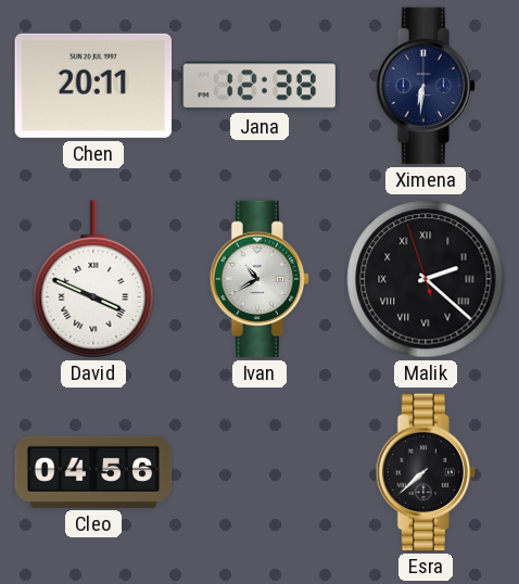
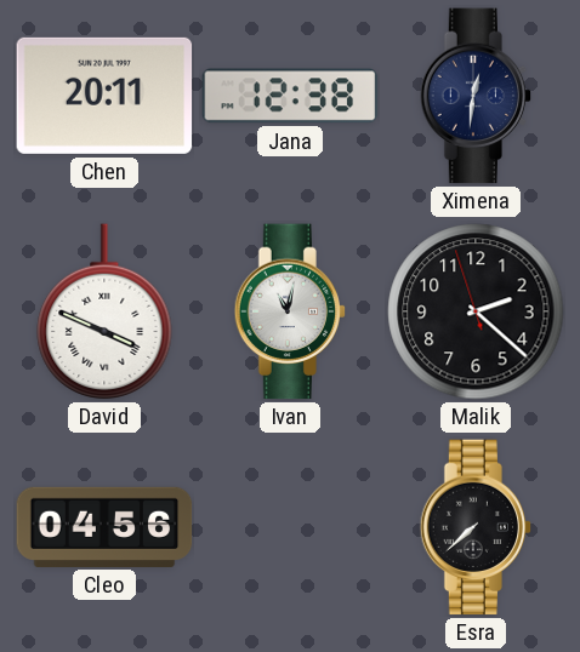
Ximena: 6:31 -> 12:31
Ivan: 10:40 -> 11:02
Malik numerals: Roman -> Arabic
